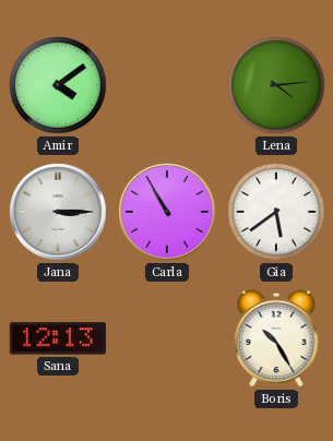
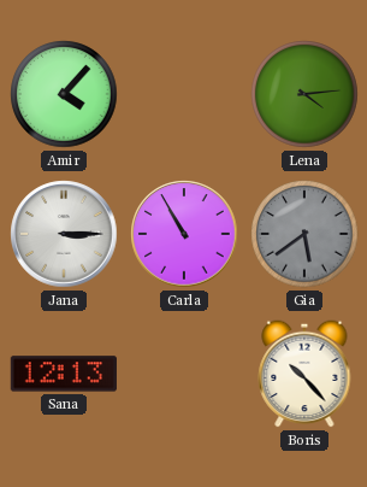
Amir: 4:09 -> 4:07
Gia dial: white -> grey
Boris: 10:25 -> 10:23
